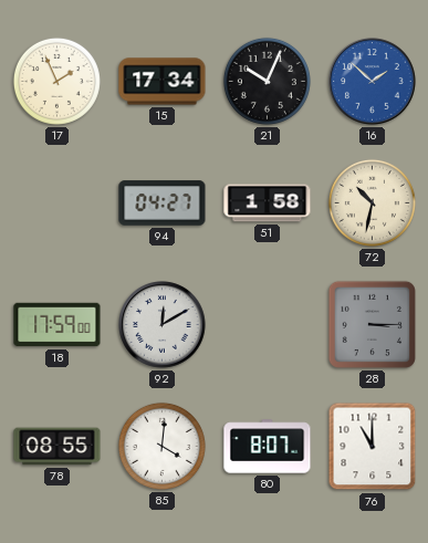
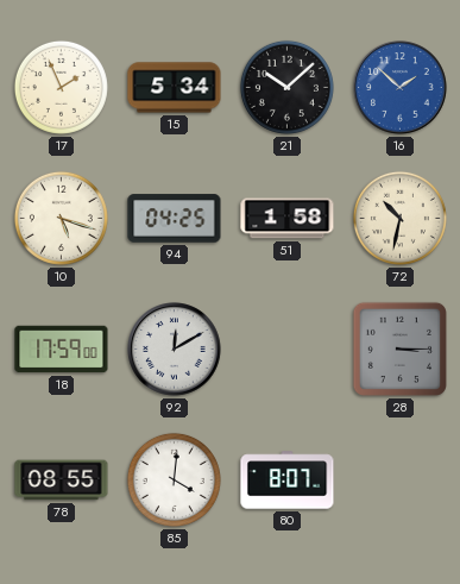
15: 17:34 -> 5:34
21: 10:04 -> 10:08
10: none -> 5:18
94: 04:27 -> 04:25
76: 11:00 -> none
